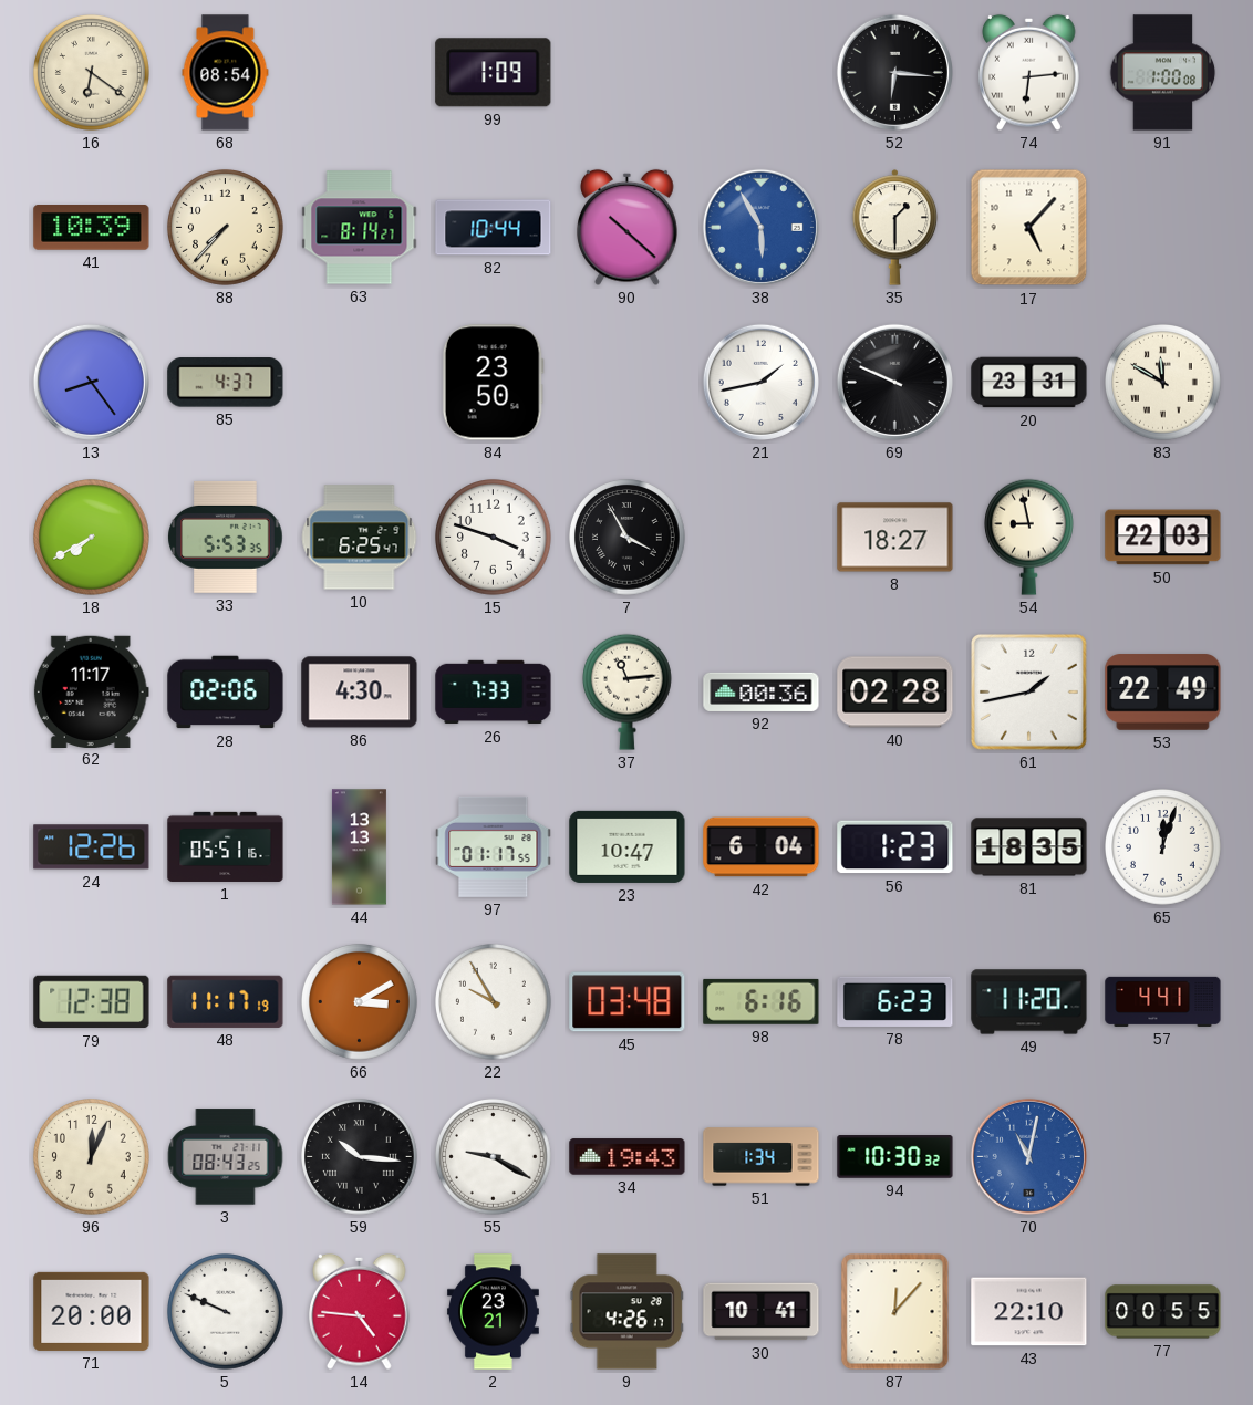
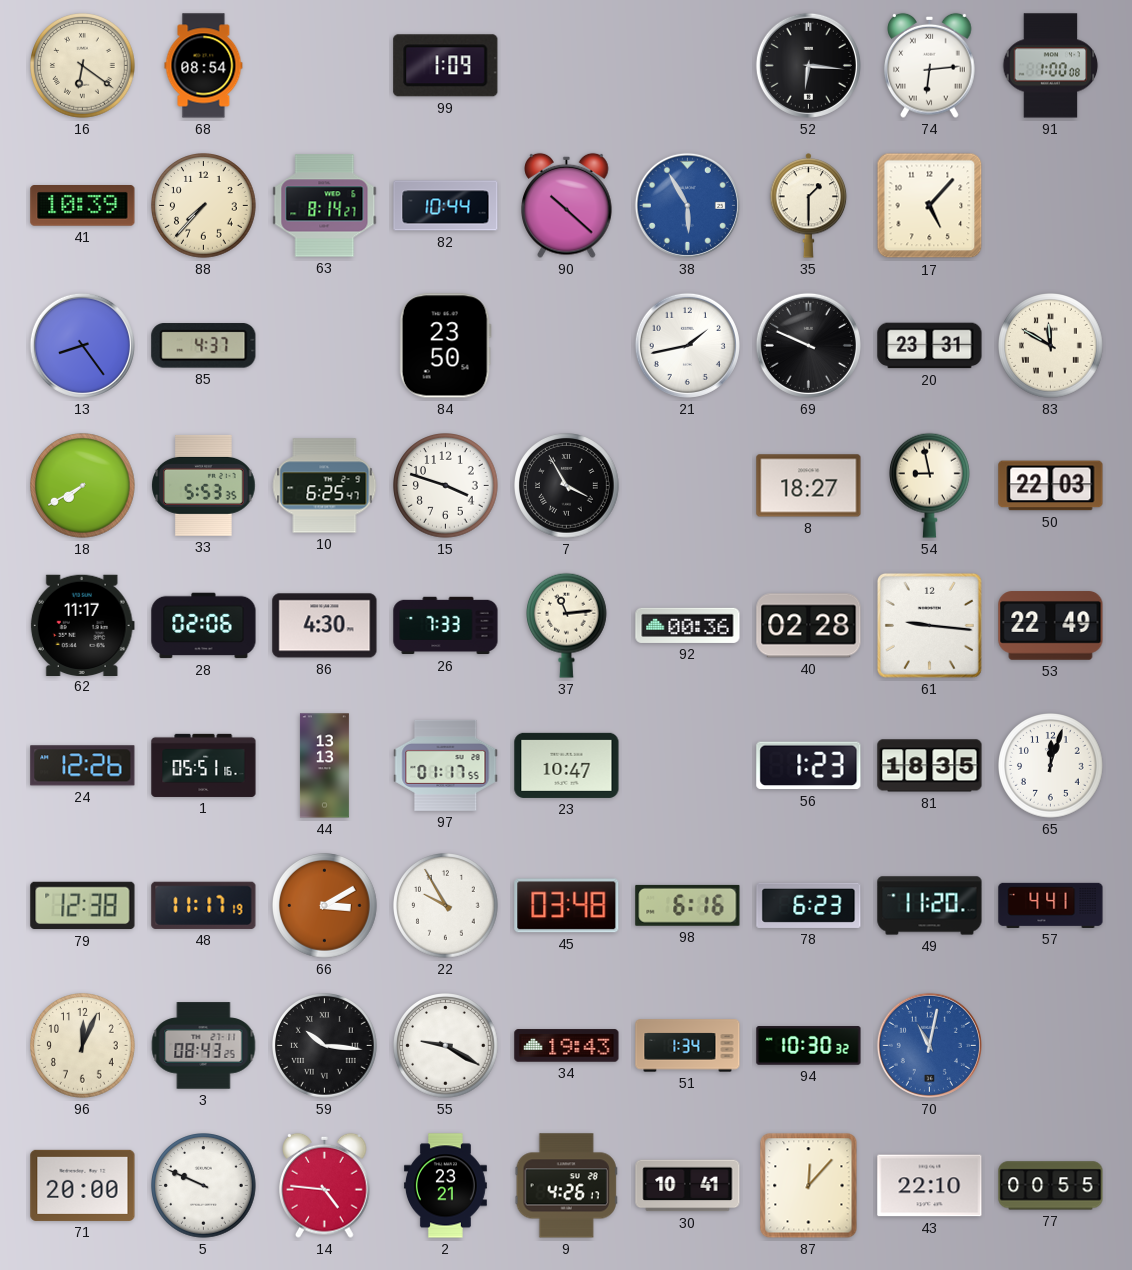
61: 1:43 -> 9:16
42: 6:04 -> none
